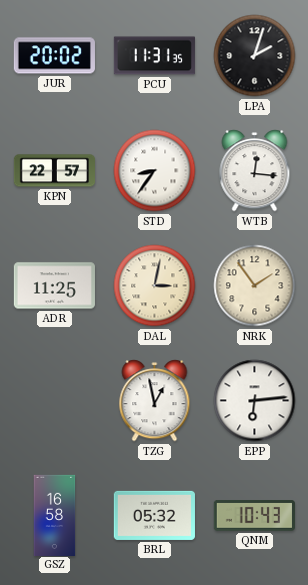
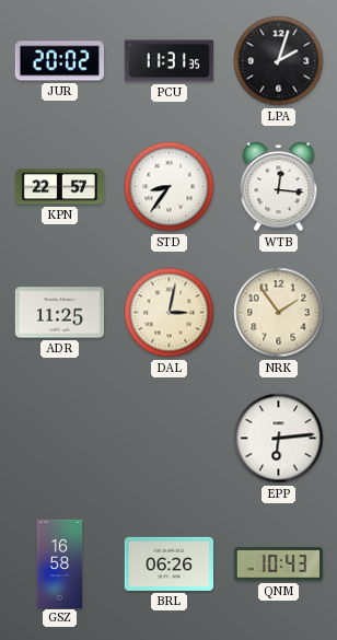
TZG: 12:58 -> none
BRL: 05:32 -> 06:26
